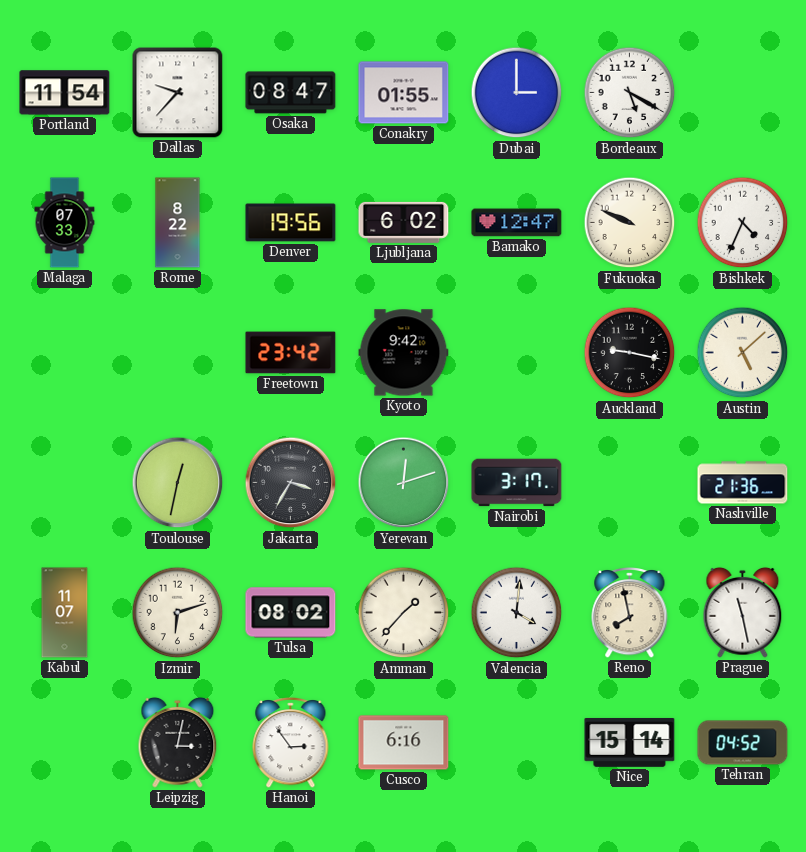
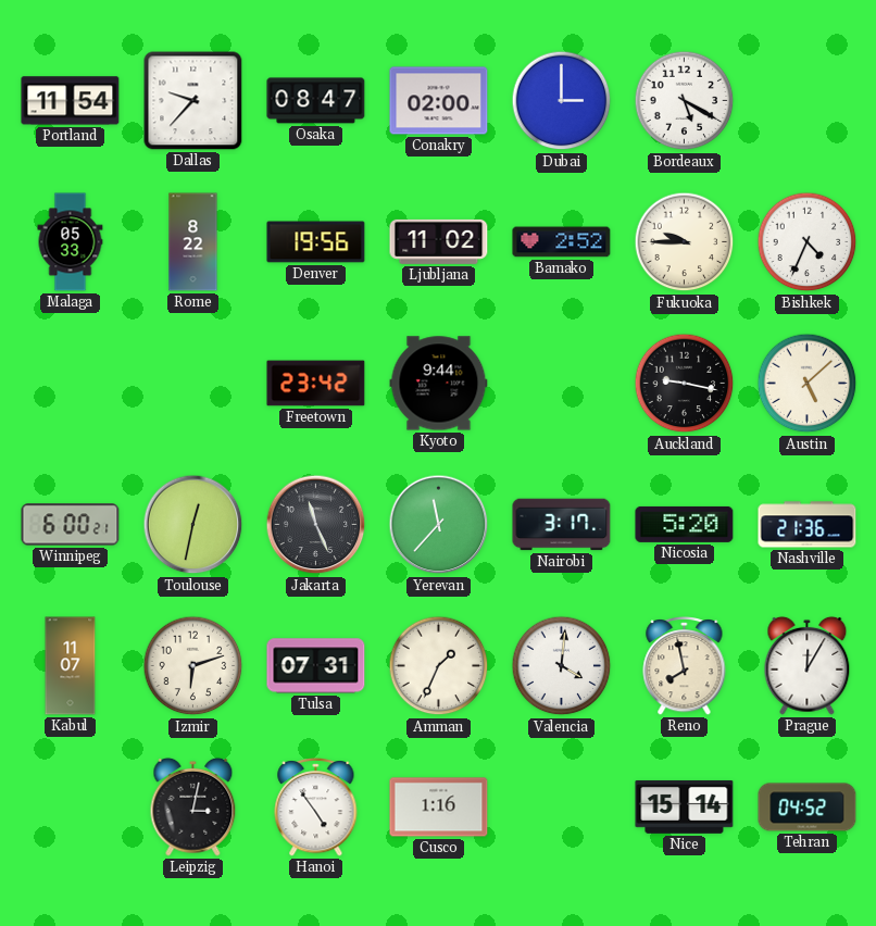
Conakry: 01:55 -> 02:00
Malaga: 07:33 -> 05:33
Ljubljana: 6:02 -> 11:02
Bamako: 12:47 -> 2:52
Fukuoka: 9:49 -> 9:45
Kyoto: 9:42 -> 9:44
Winnipeg: none -> 6:00
Jakarta: 3:35 -> 11:26
Yerevan: 12:12 -> 11:37
Nicosia: none -> 5:20
Tulsa: 08:02 -> 07:31
Amman: 1:37 -> 1:34
Prague: 11:28 -> 12:05
Hanoi: 2:54 -> 4:54
Cusco: 6:16 -> 1:16
